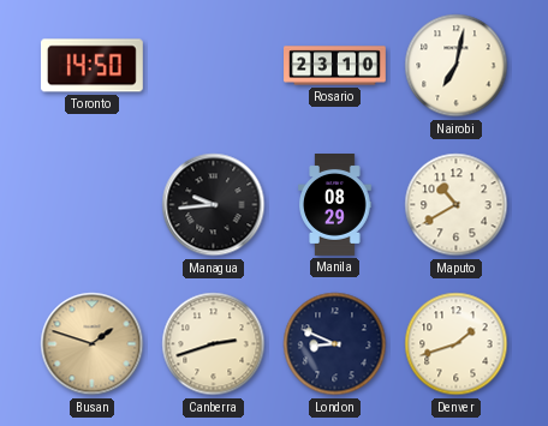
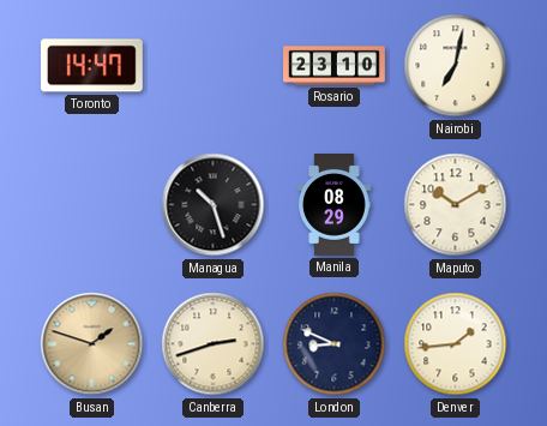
Toronto: 14:50 -> 14:47
Managua: 9:44 -> 10:27
Maputo: 10:40 -> 10:10
Denver: 1:42 -> 1:44
